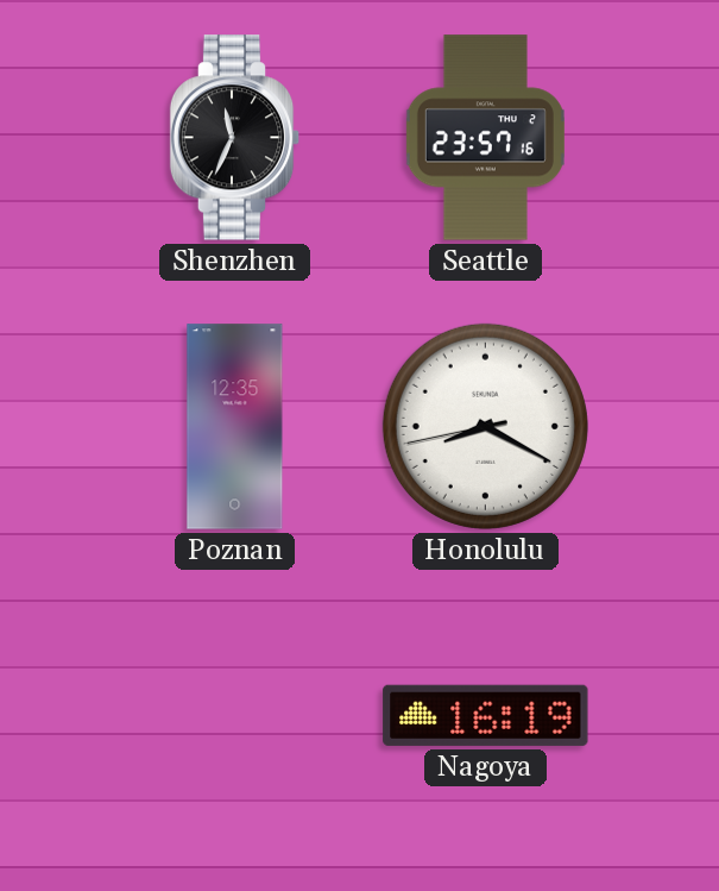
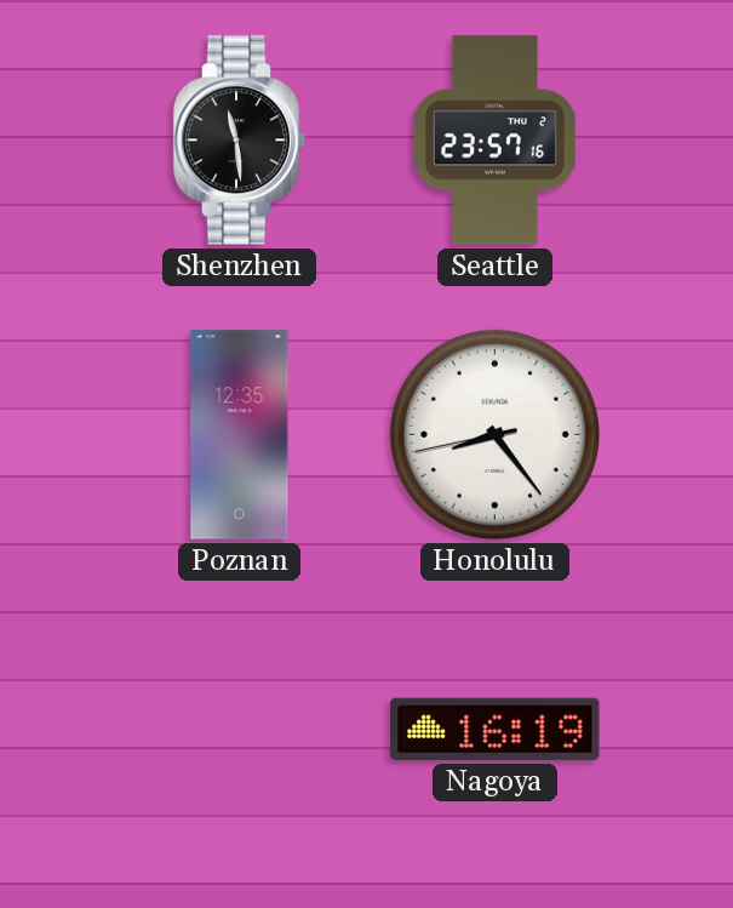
Shenzhen: 11:34 -> 11:29
Honolulu: 8:19 -> 8:23
